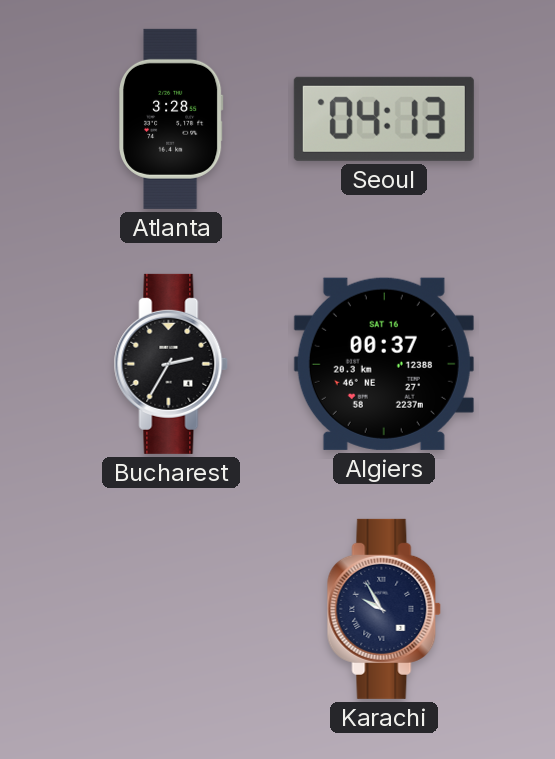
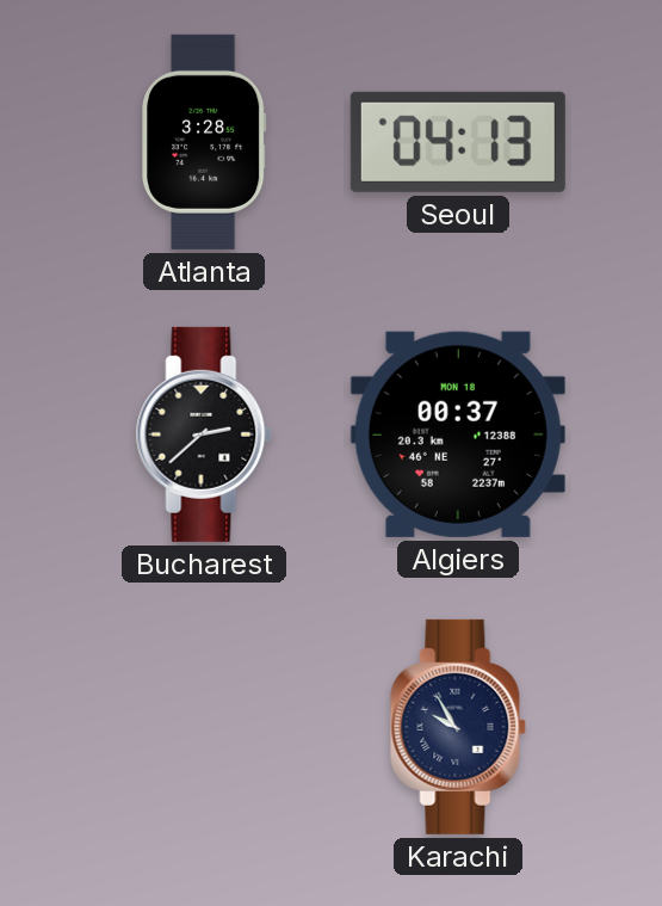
Bucharest: 2:35 -> 2:38
Algiers date: SAT 16 -> MON 18
